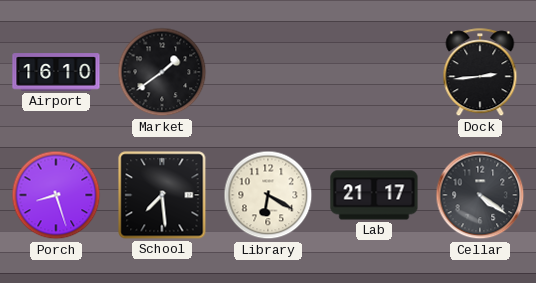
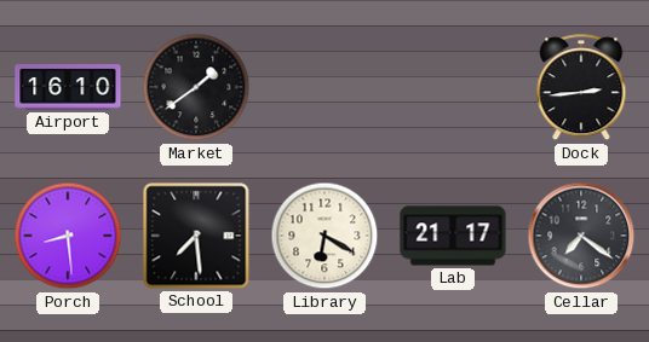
Porch: 8:27 -> 8:29
Cellar: 4:21 -> 7:21
